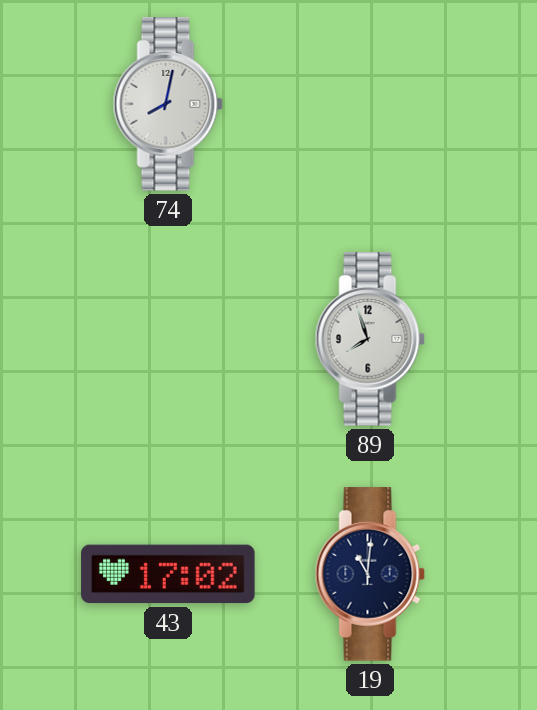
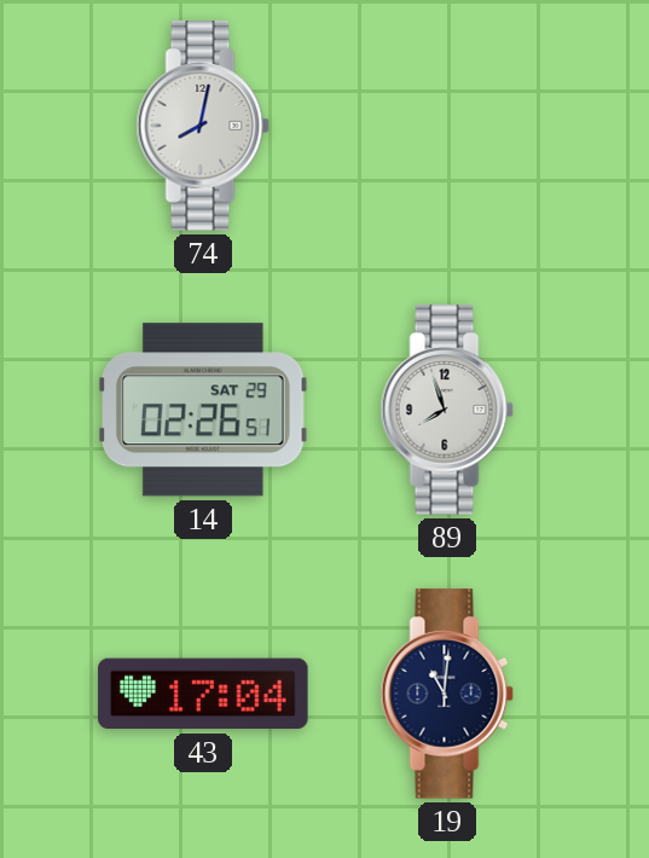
14: none -> 02:26
43: 17:02 -> 17:04
